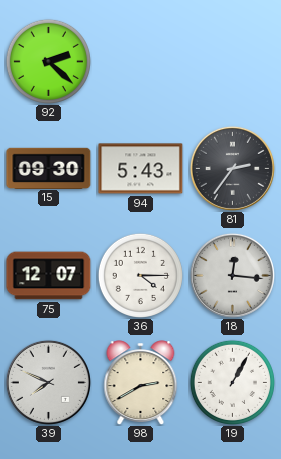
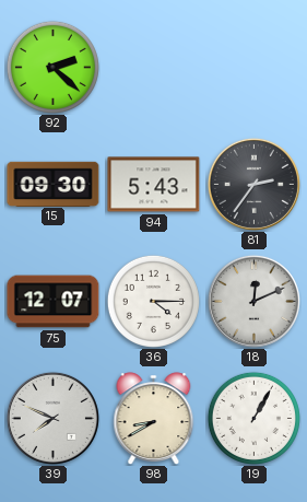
18: 12:16 -> 12:11
98: 2:40 -> 8:40
